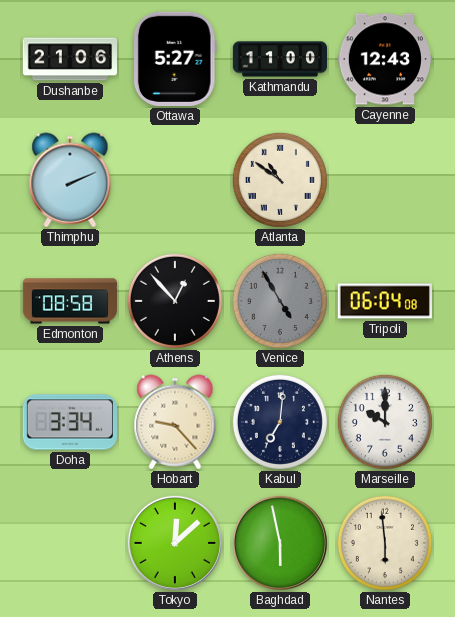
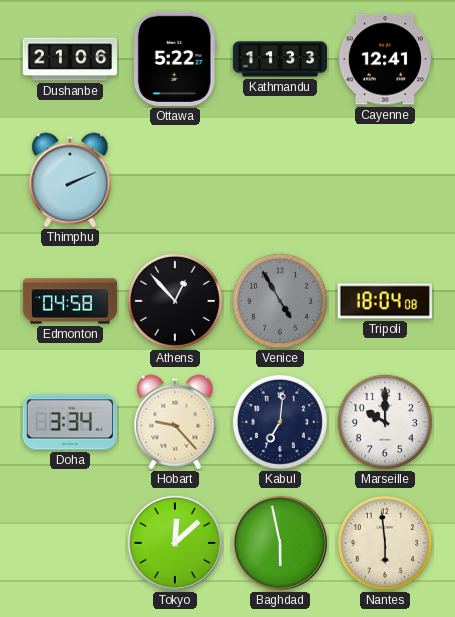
Ottawa: 5:27 -> 5:22
Kathmandu: 11:00 -> 11:33
Cayenne: 12:43 -> 12:41
Atlanta: 10:51 -> none
Edmonton: 08:58 -> 04:58
Tripoli: 06:04 -> 18:04
